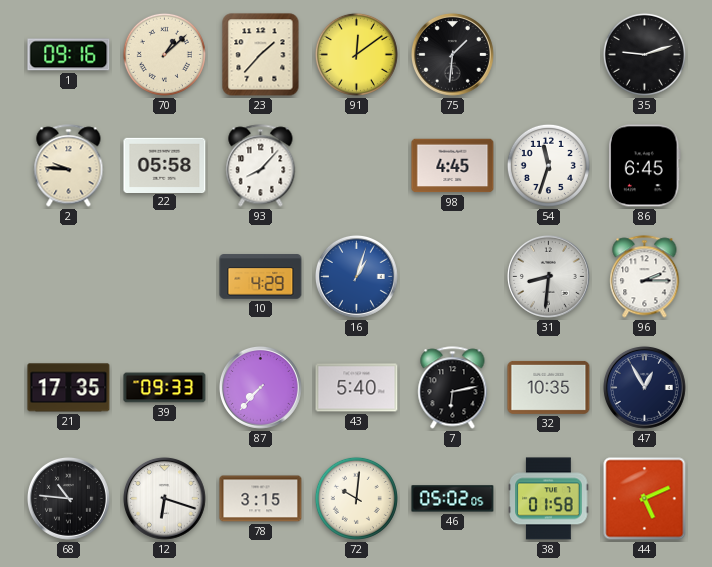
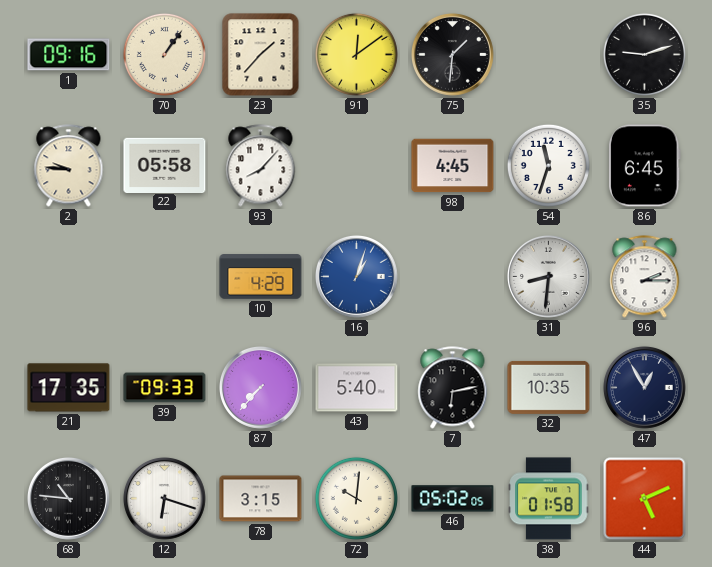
70: 1:08 -> 1:06
